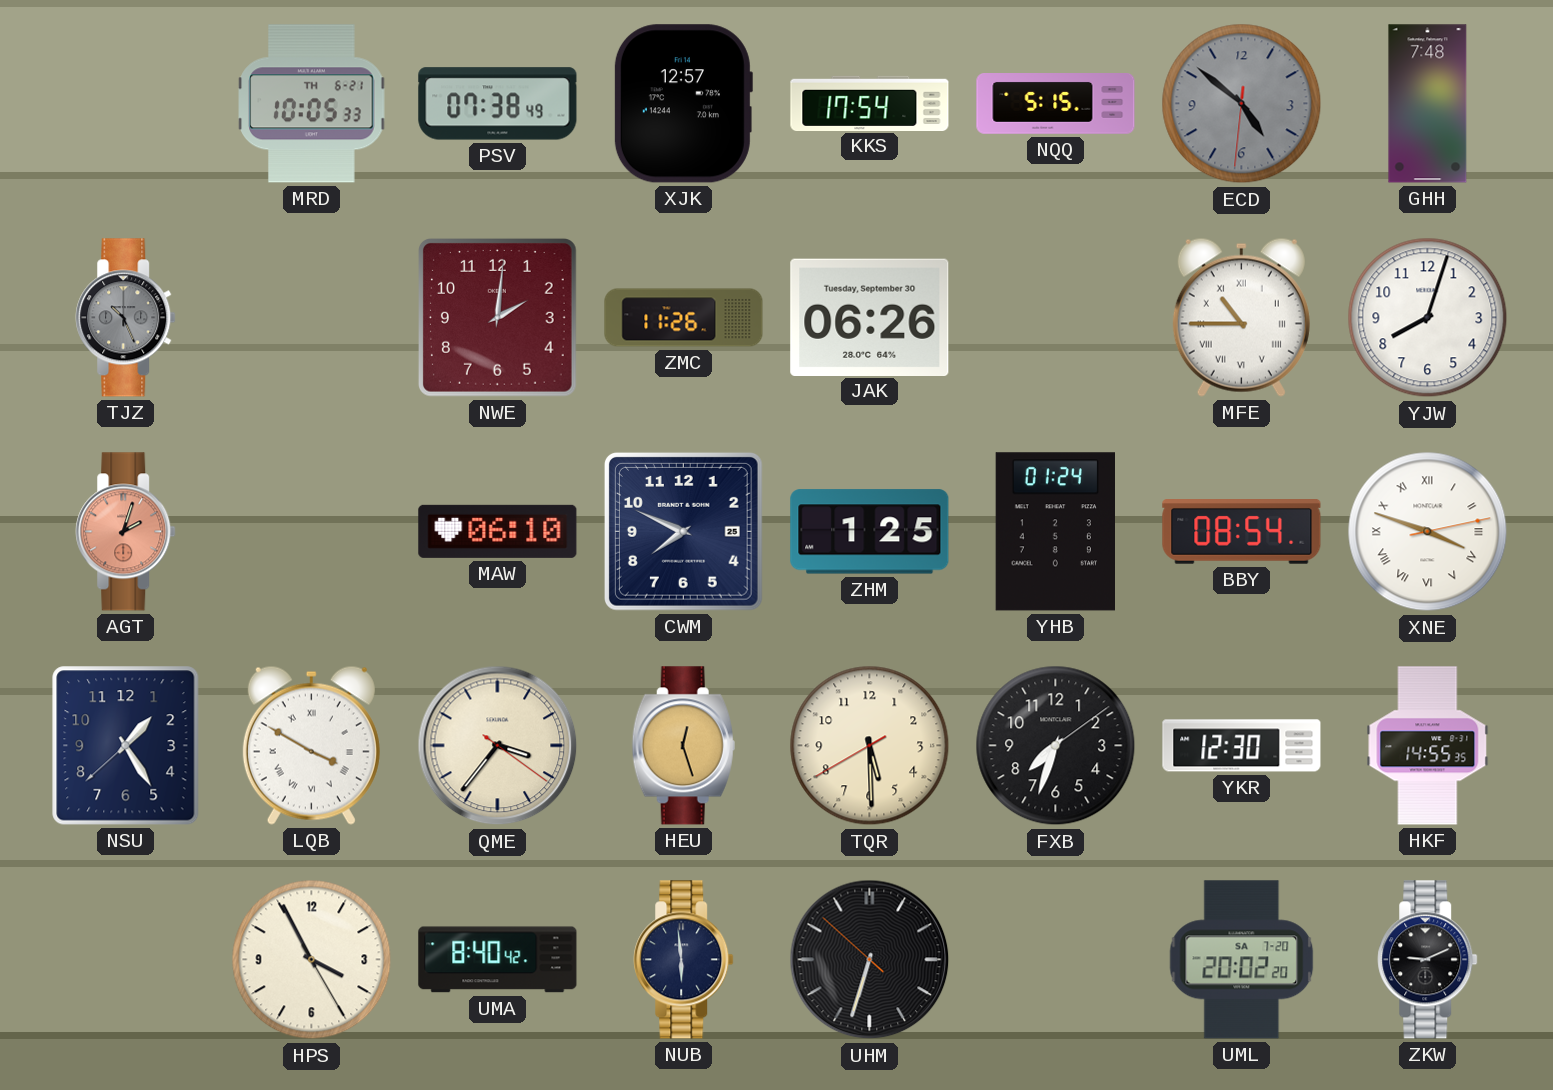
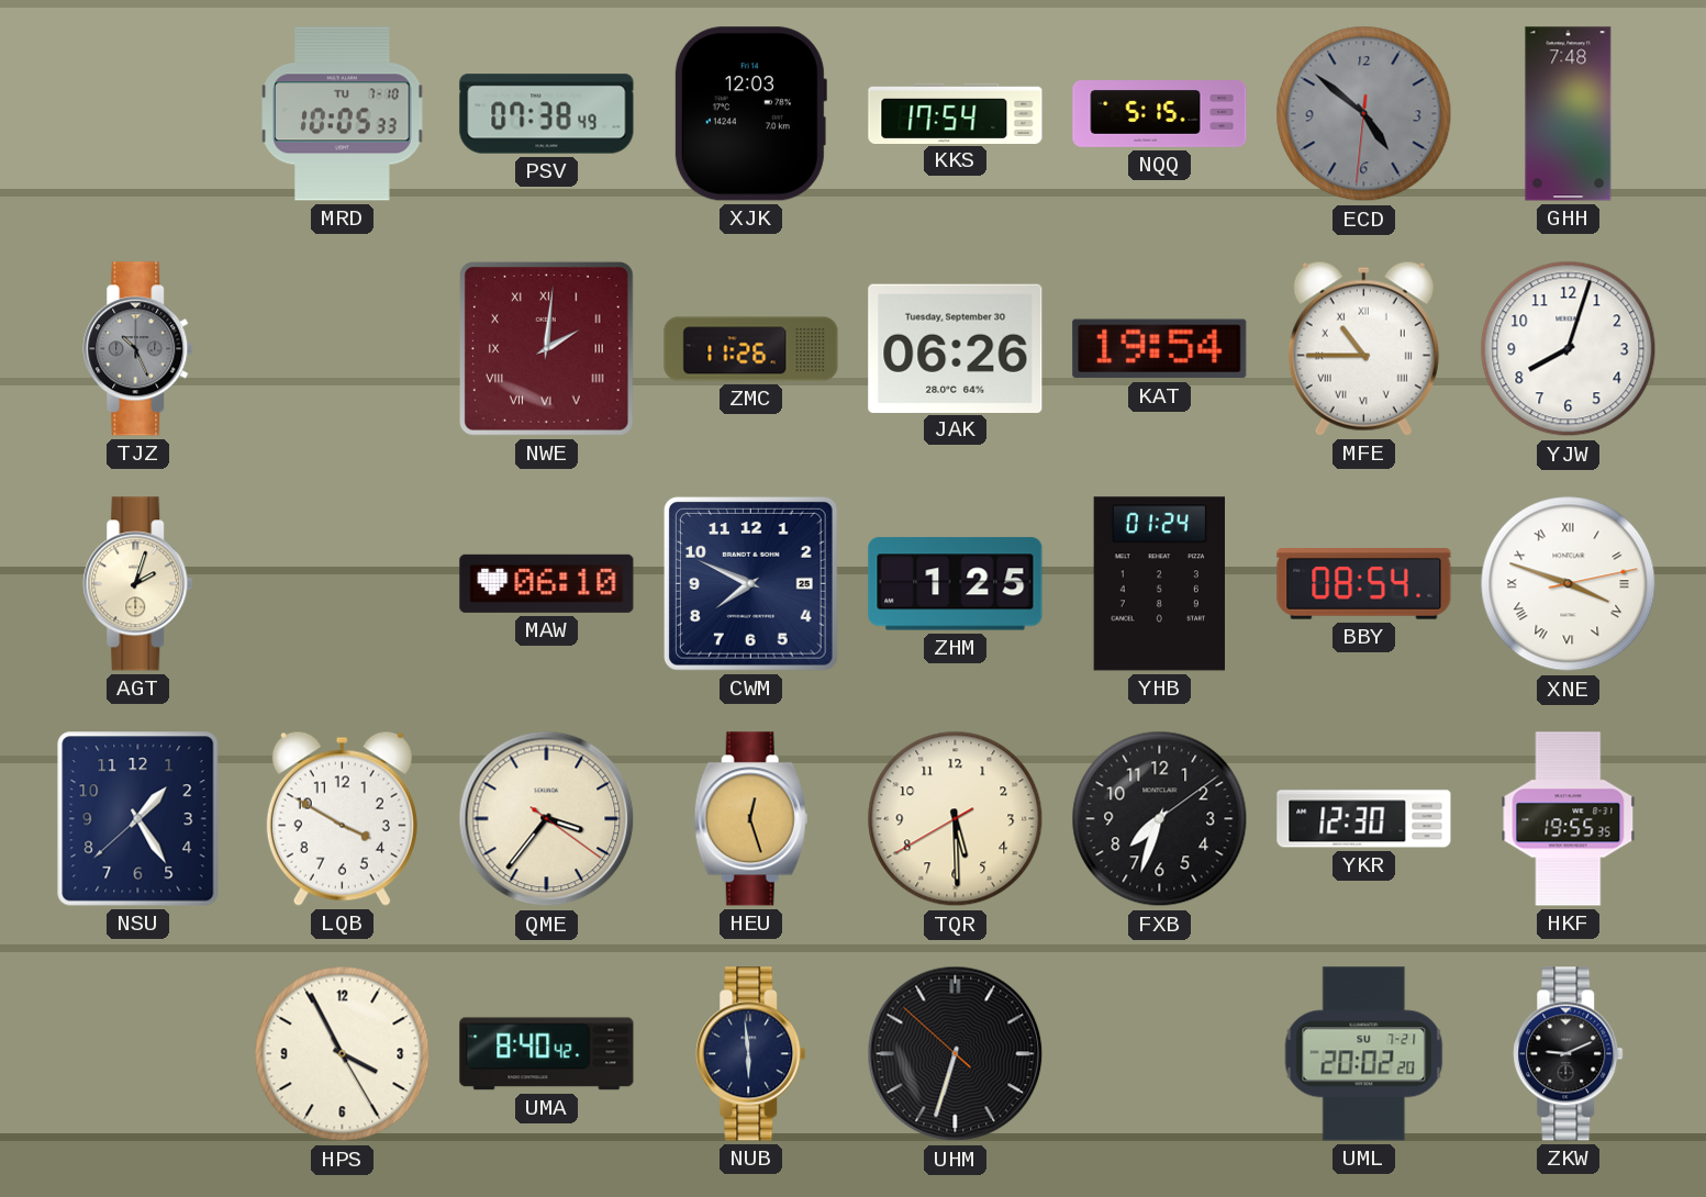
MRD date: TH 6-21 -> TU 7-10
XJK: 12:57 -> 12:03
NWE numerals: Arabic -> Roman
KAT: none -> 19:54
AGT dial: salmon -> cream
LQB numerals: Roman -> Arabic
HKF: 14:55 -> 19:55
UML date: SA 7-20 -> SU 7-21
